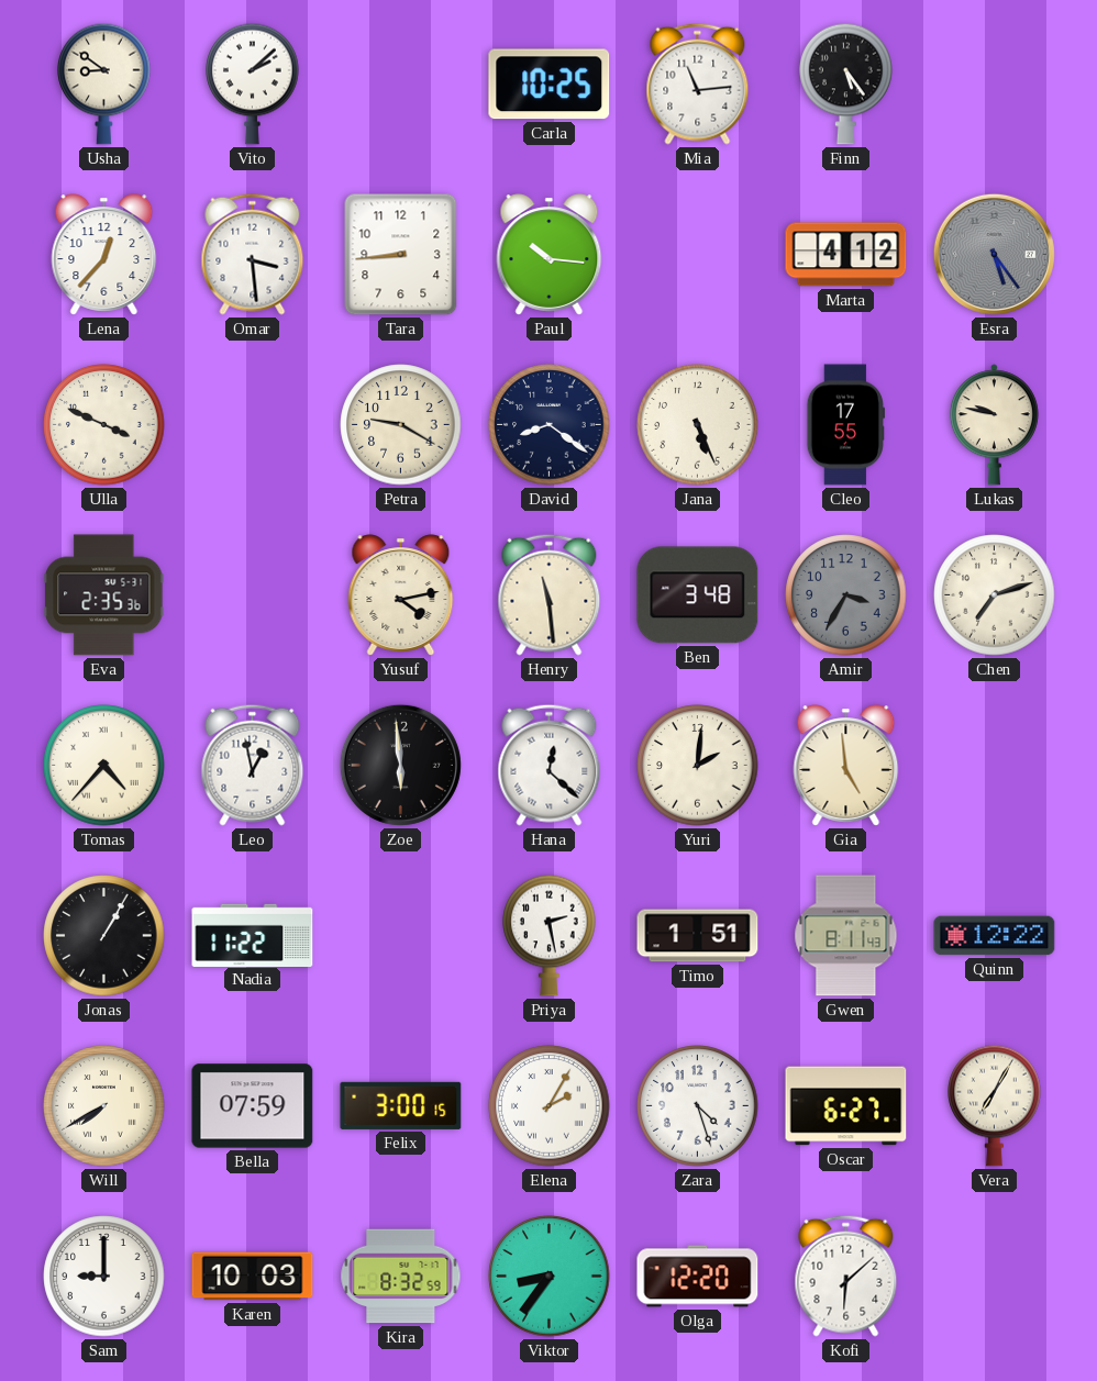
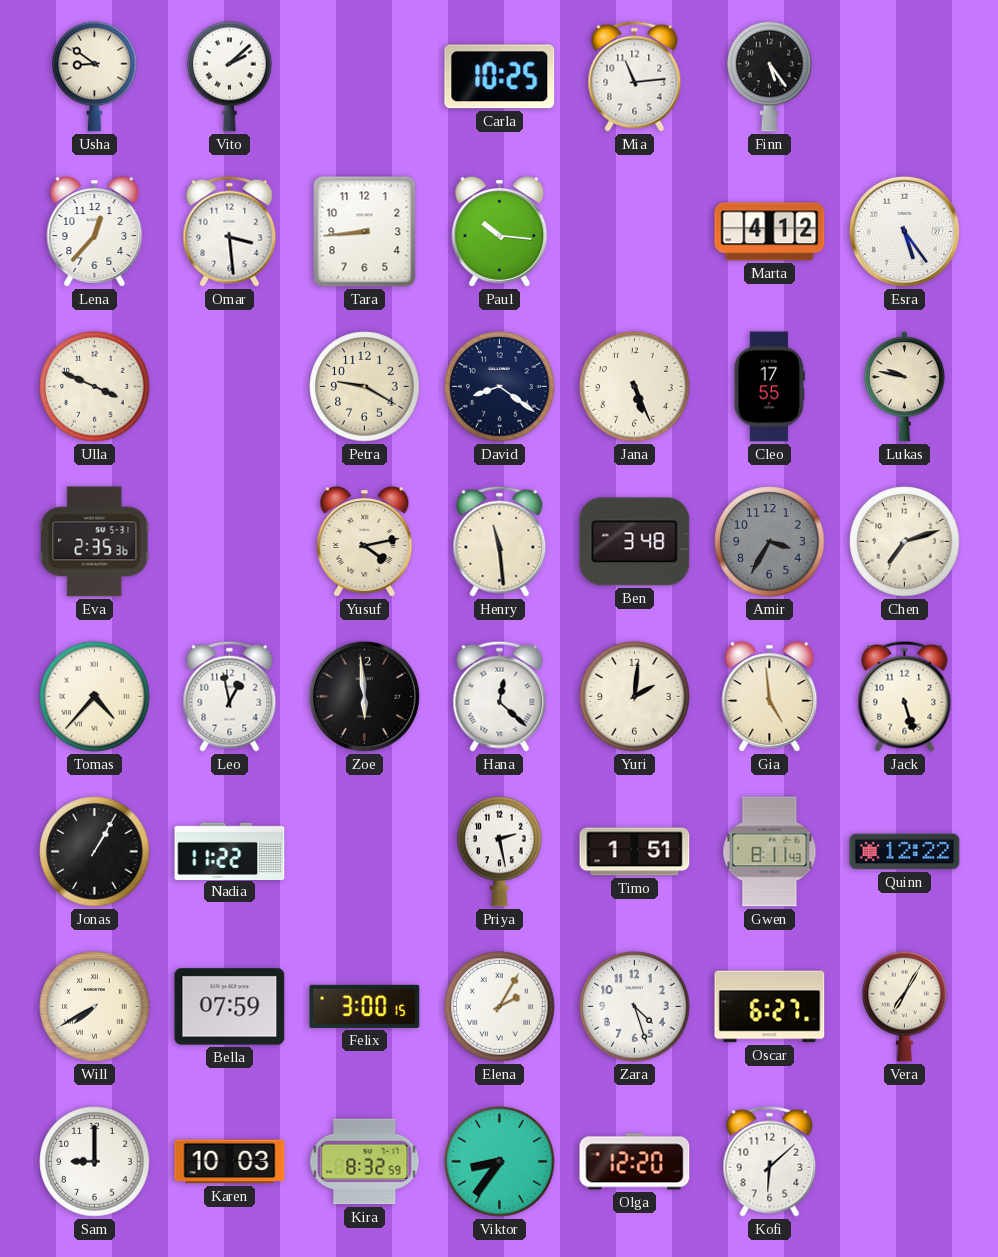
Esra dial: grey -> white
Jack: none -> 5:27
